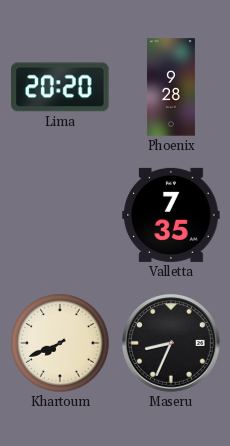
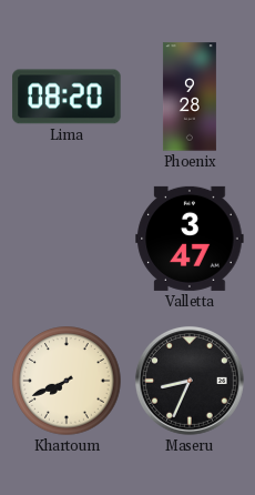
Lima: 20:20 -> 08:20
Valletta: 7:35 -> 3:47
